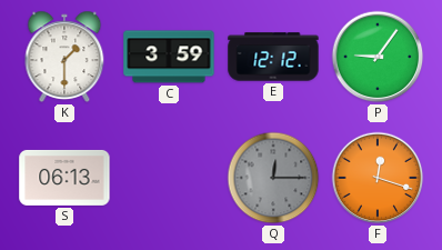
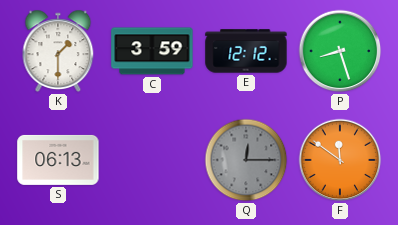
P: 9:06 -> 8:27
F: 12:18 -> 11:51
